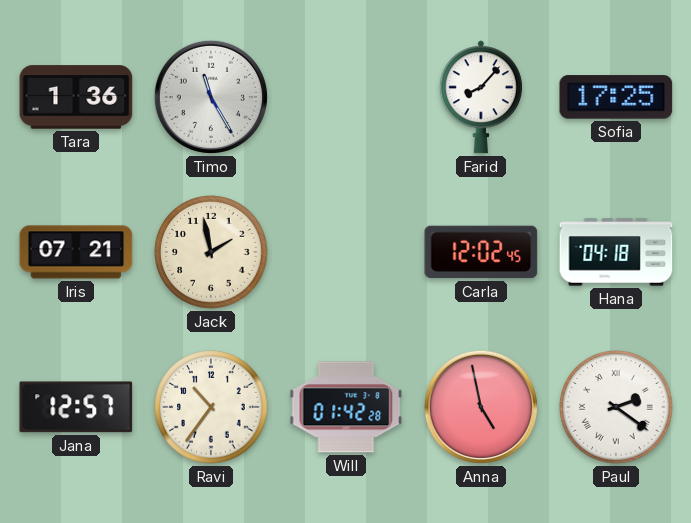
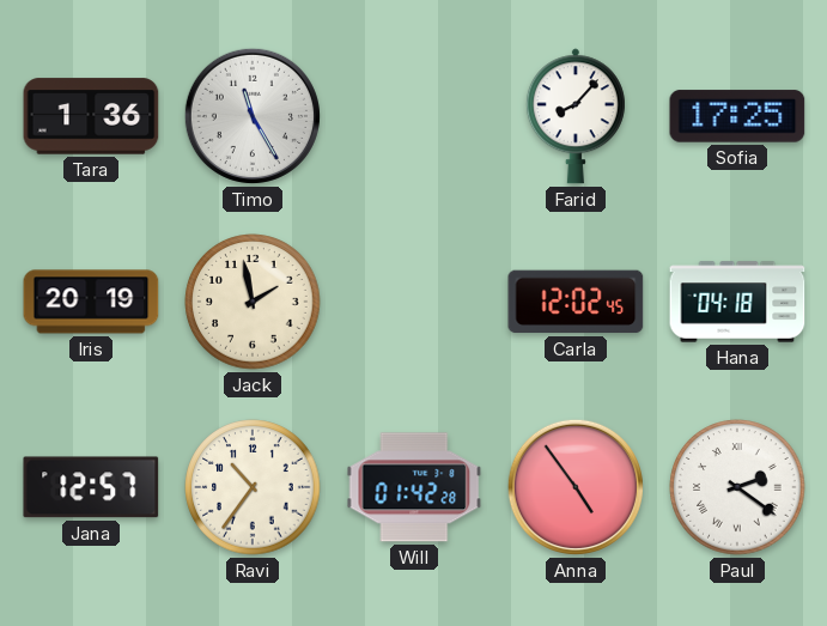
Iris: 07:21 -> 20:19
Anna: 4:58 -> 4:54
